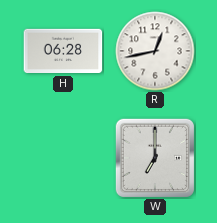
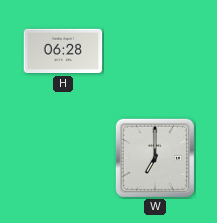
R: 12:43 -> none
